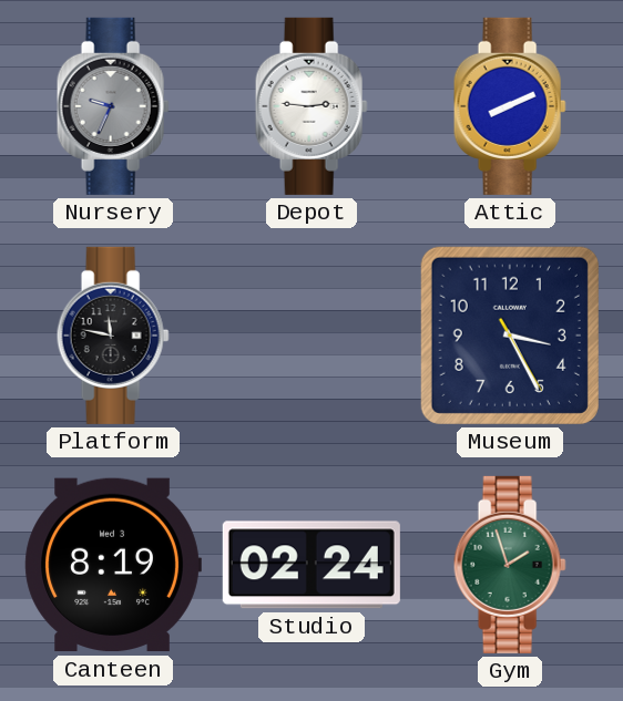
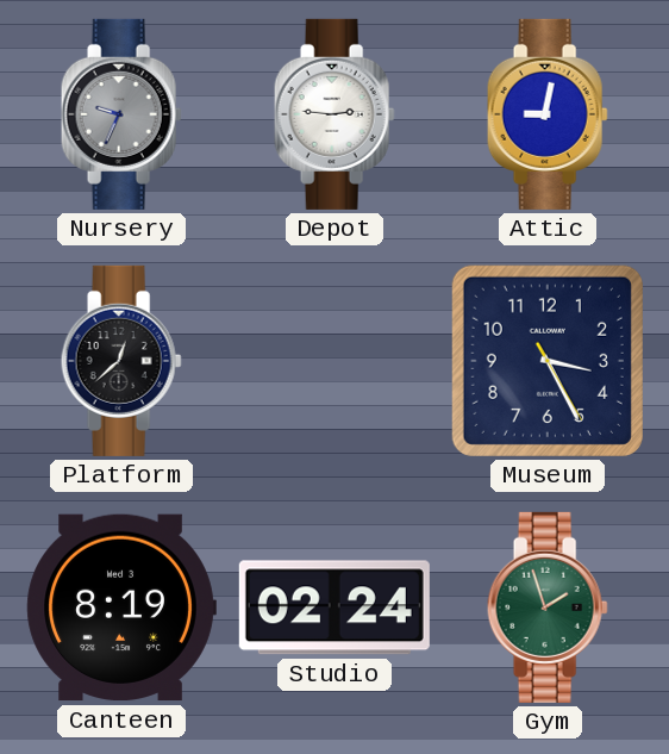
Attic: 8:11 -> 9:02
Platform: 11:47 -> 12:38
